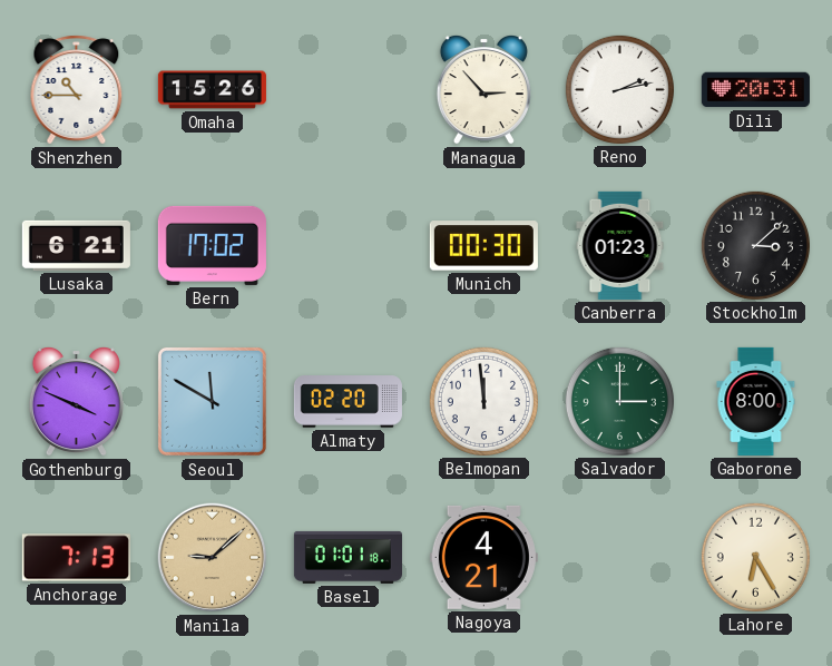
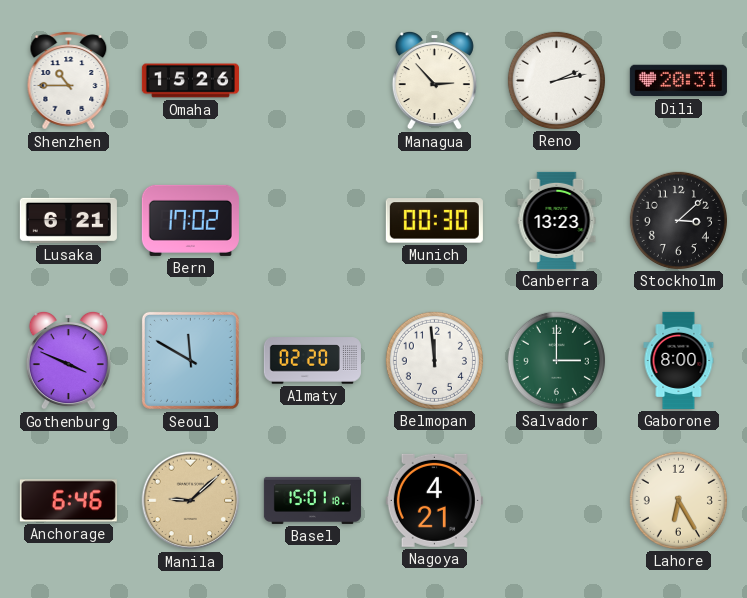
Canberra: 01:23 -> 13:23
Anchorage: 7:13 -> 6:46
Basel: 01:01 -> 15:01
